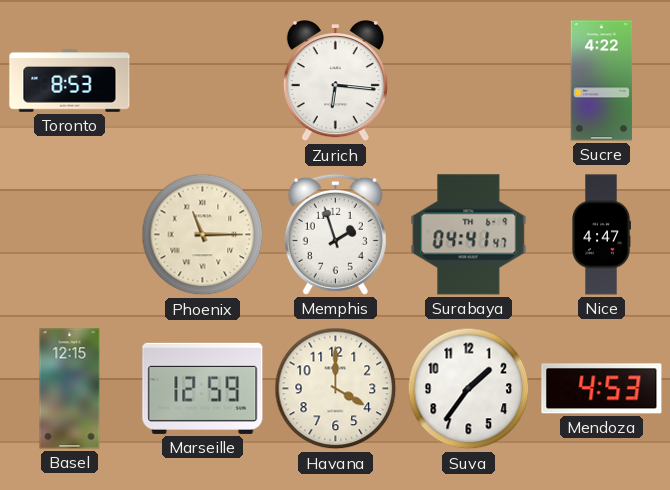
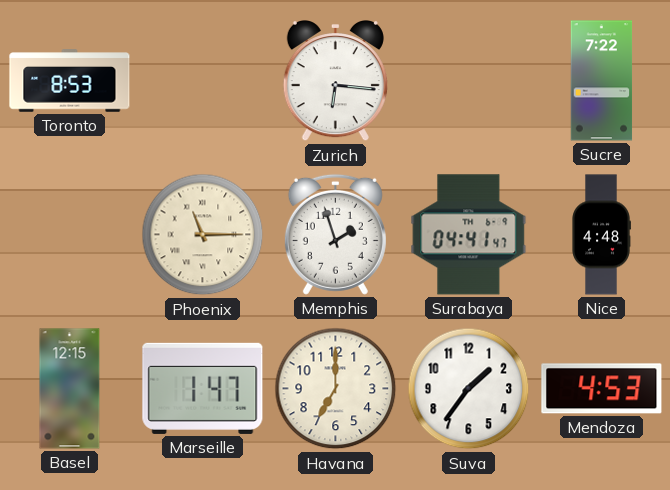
Sucre: 4:22 -> 7:22
Nice: 4:47 -> 4:48
Marseille: 12:59 -> 1:47
Havana: 4:00 -> 7:00
